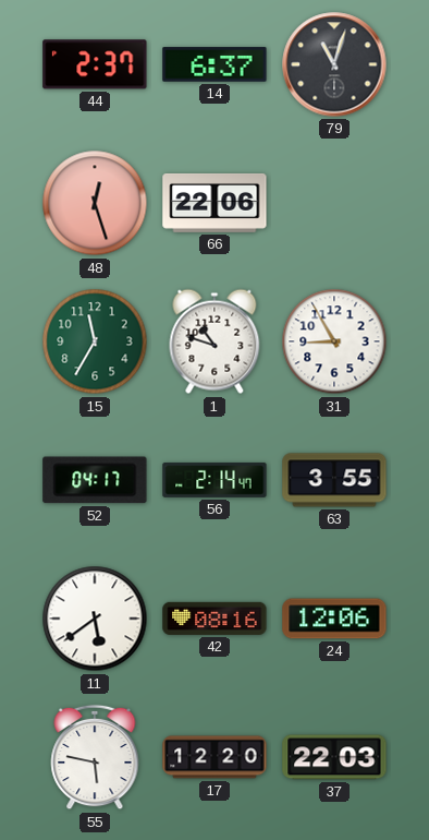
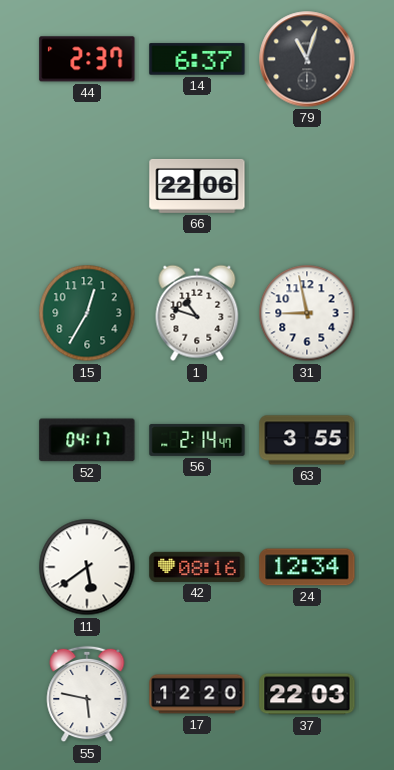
48: 12:27 -> none
15: 11:35 -> 12:35
31: 8:55 -> 8:58
24: 12:06 -> 12:34
